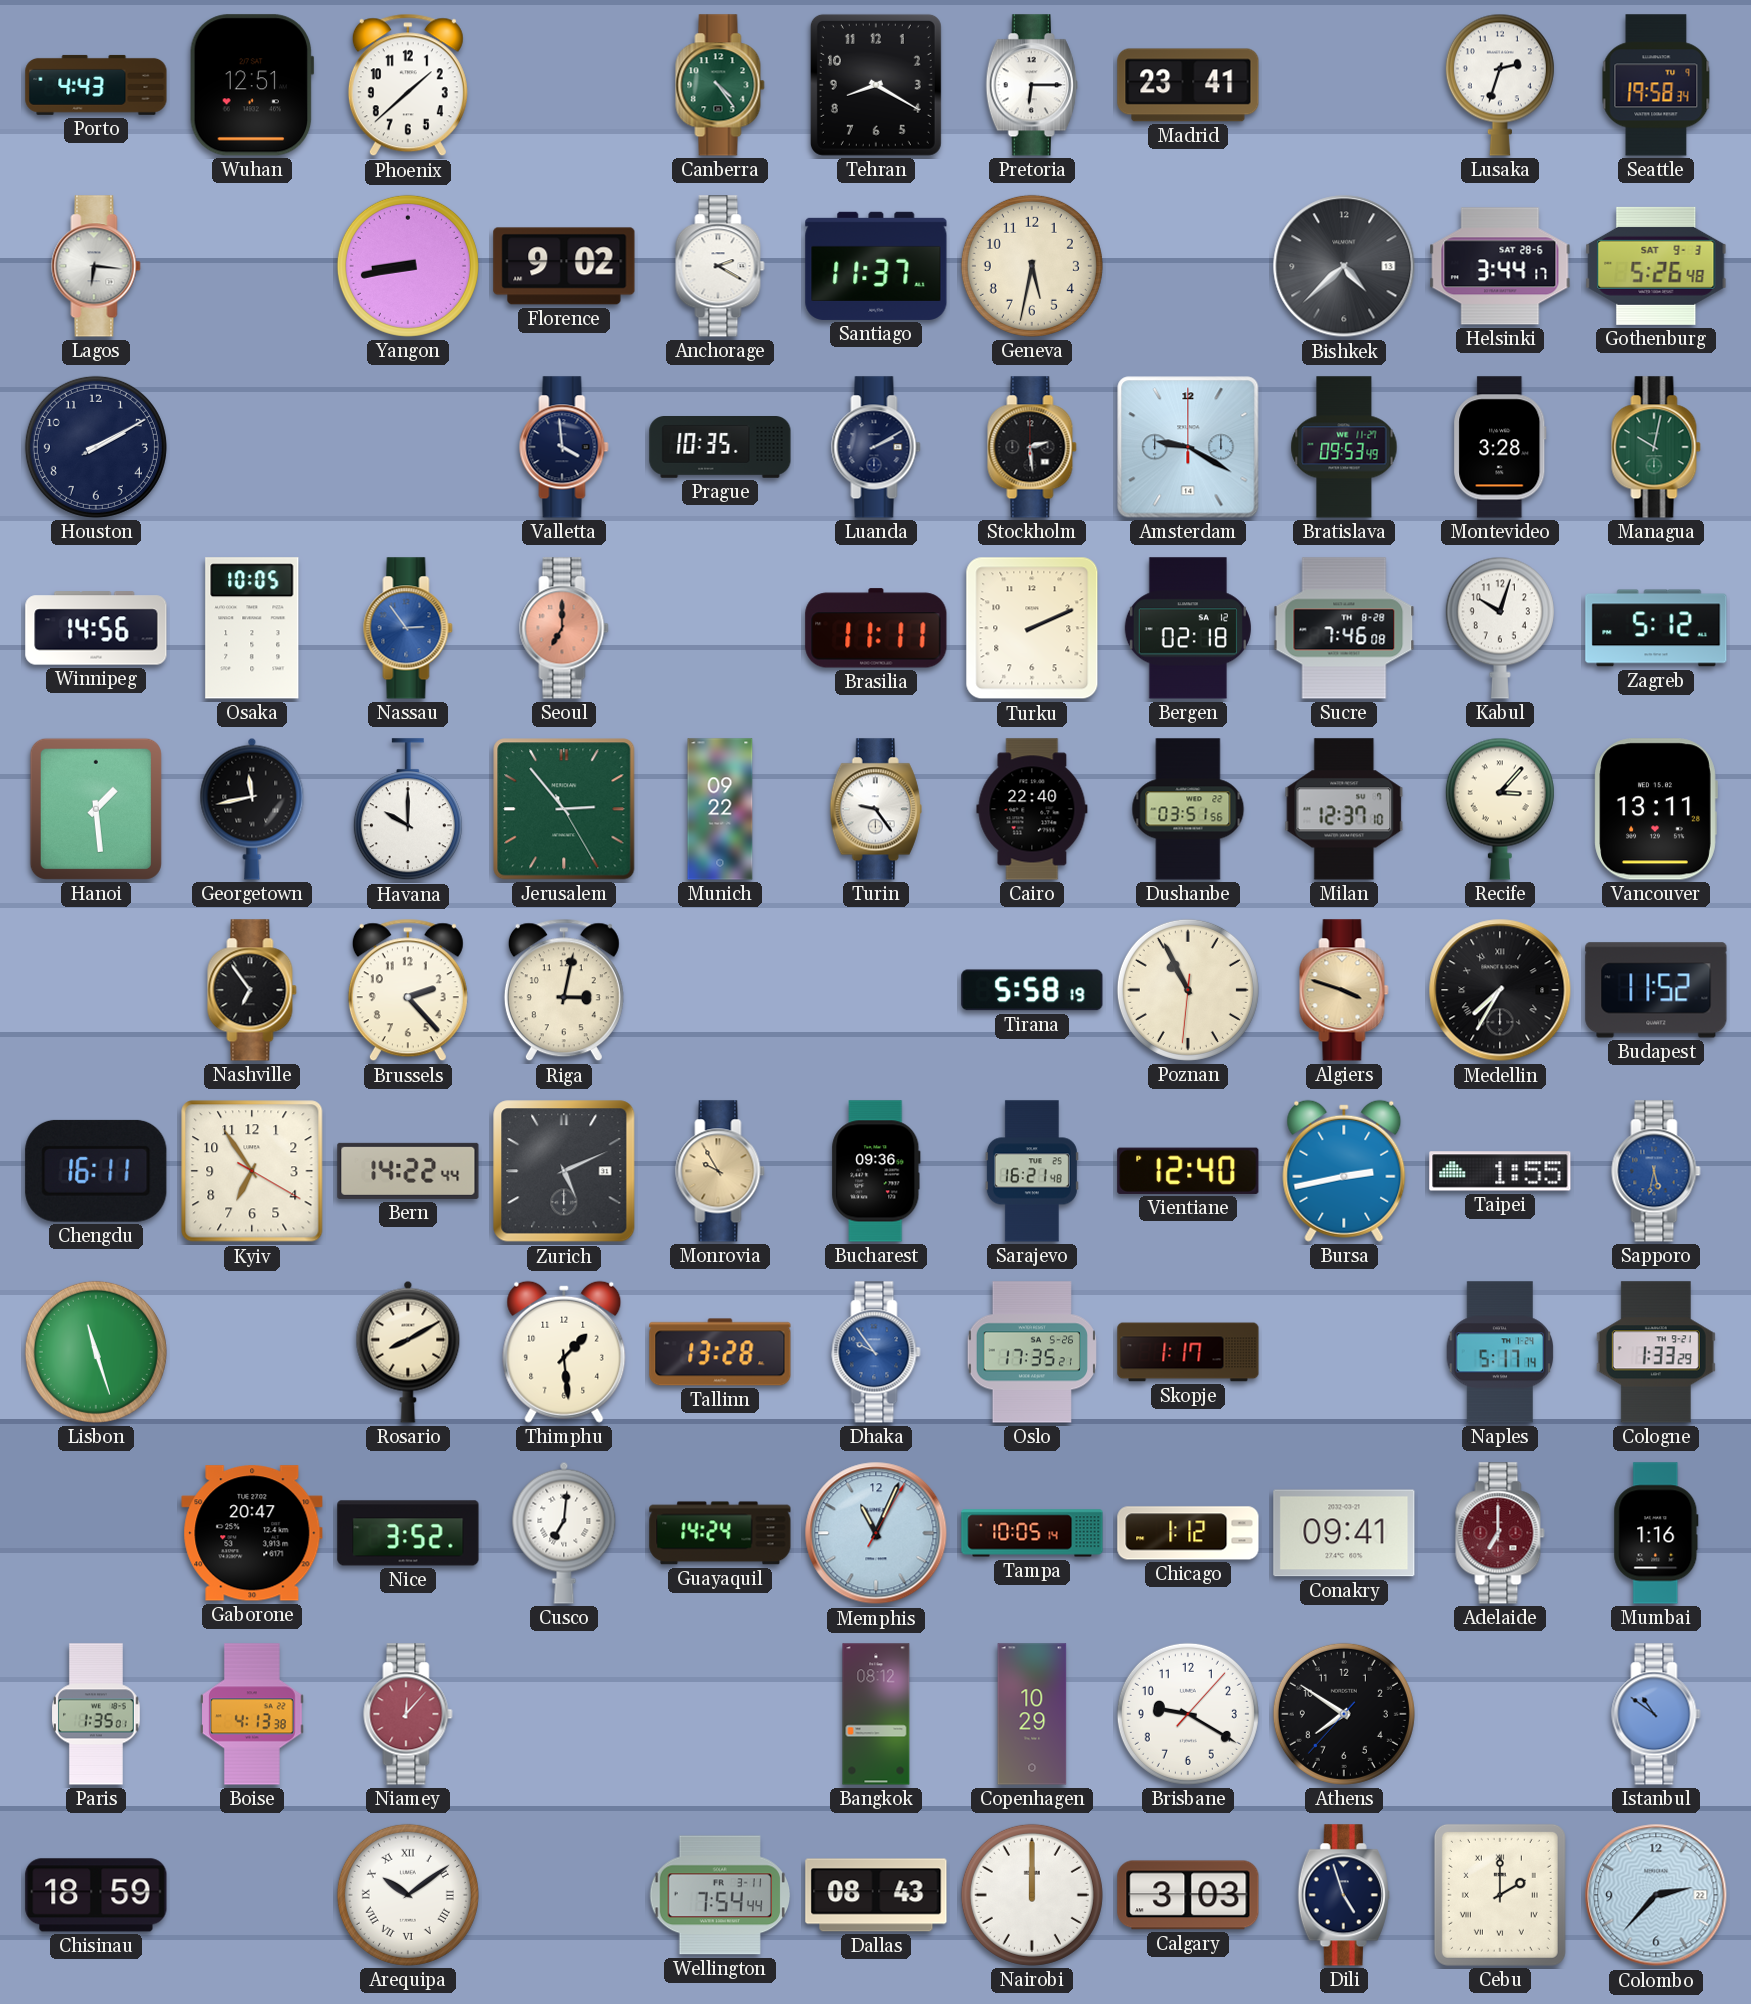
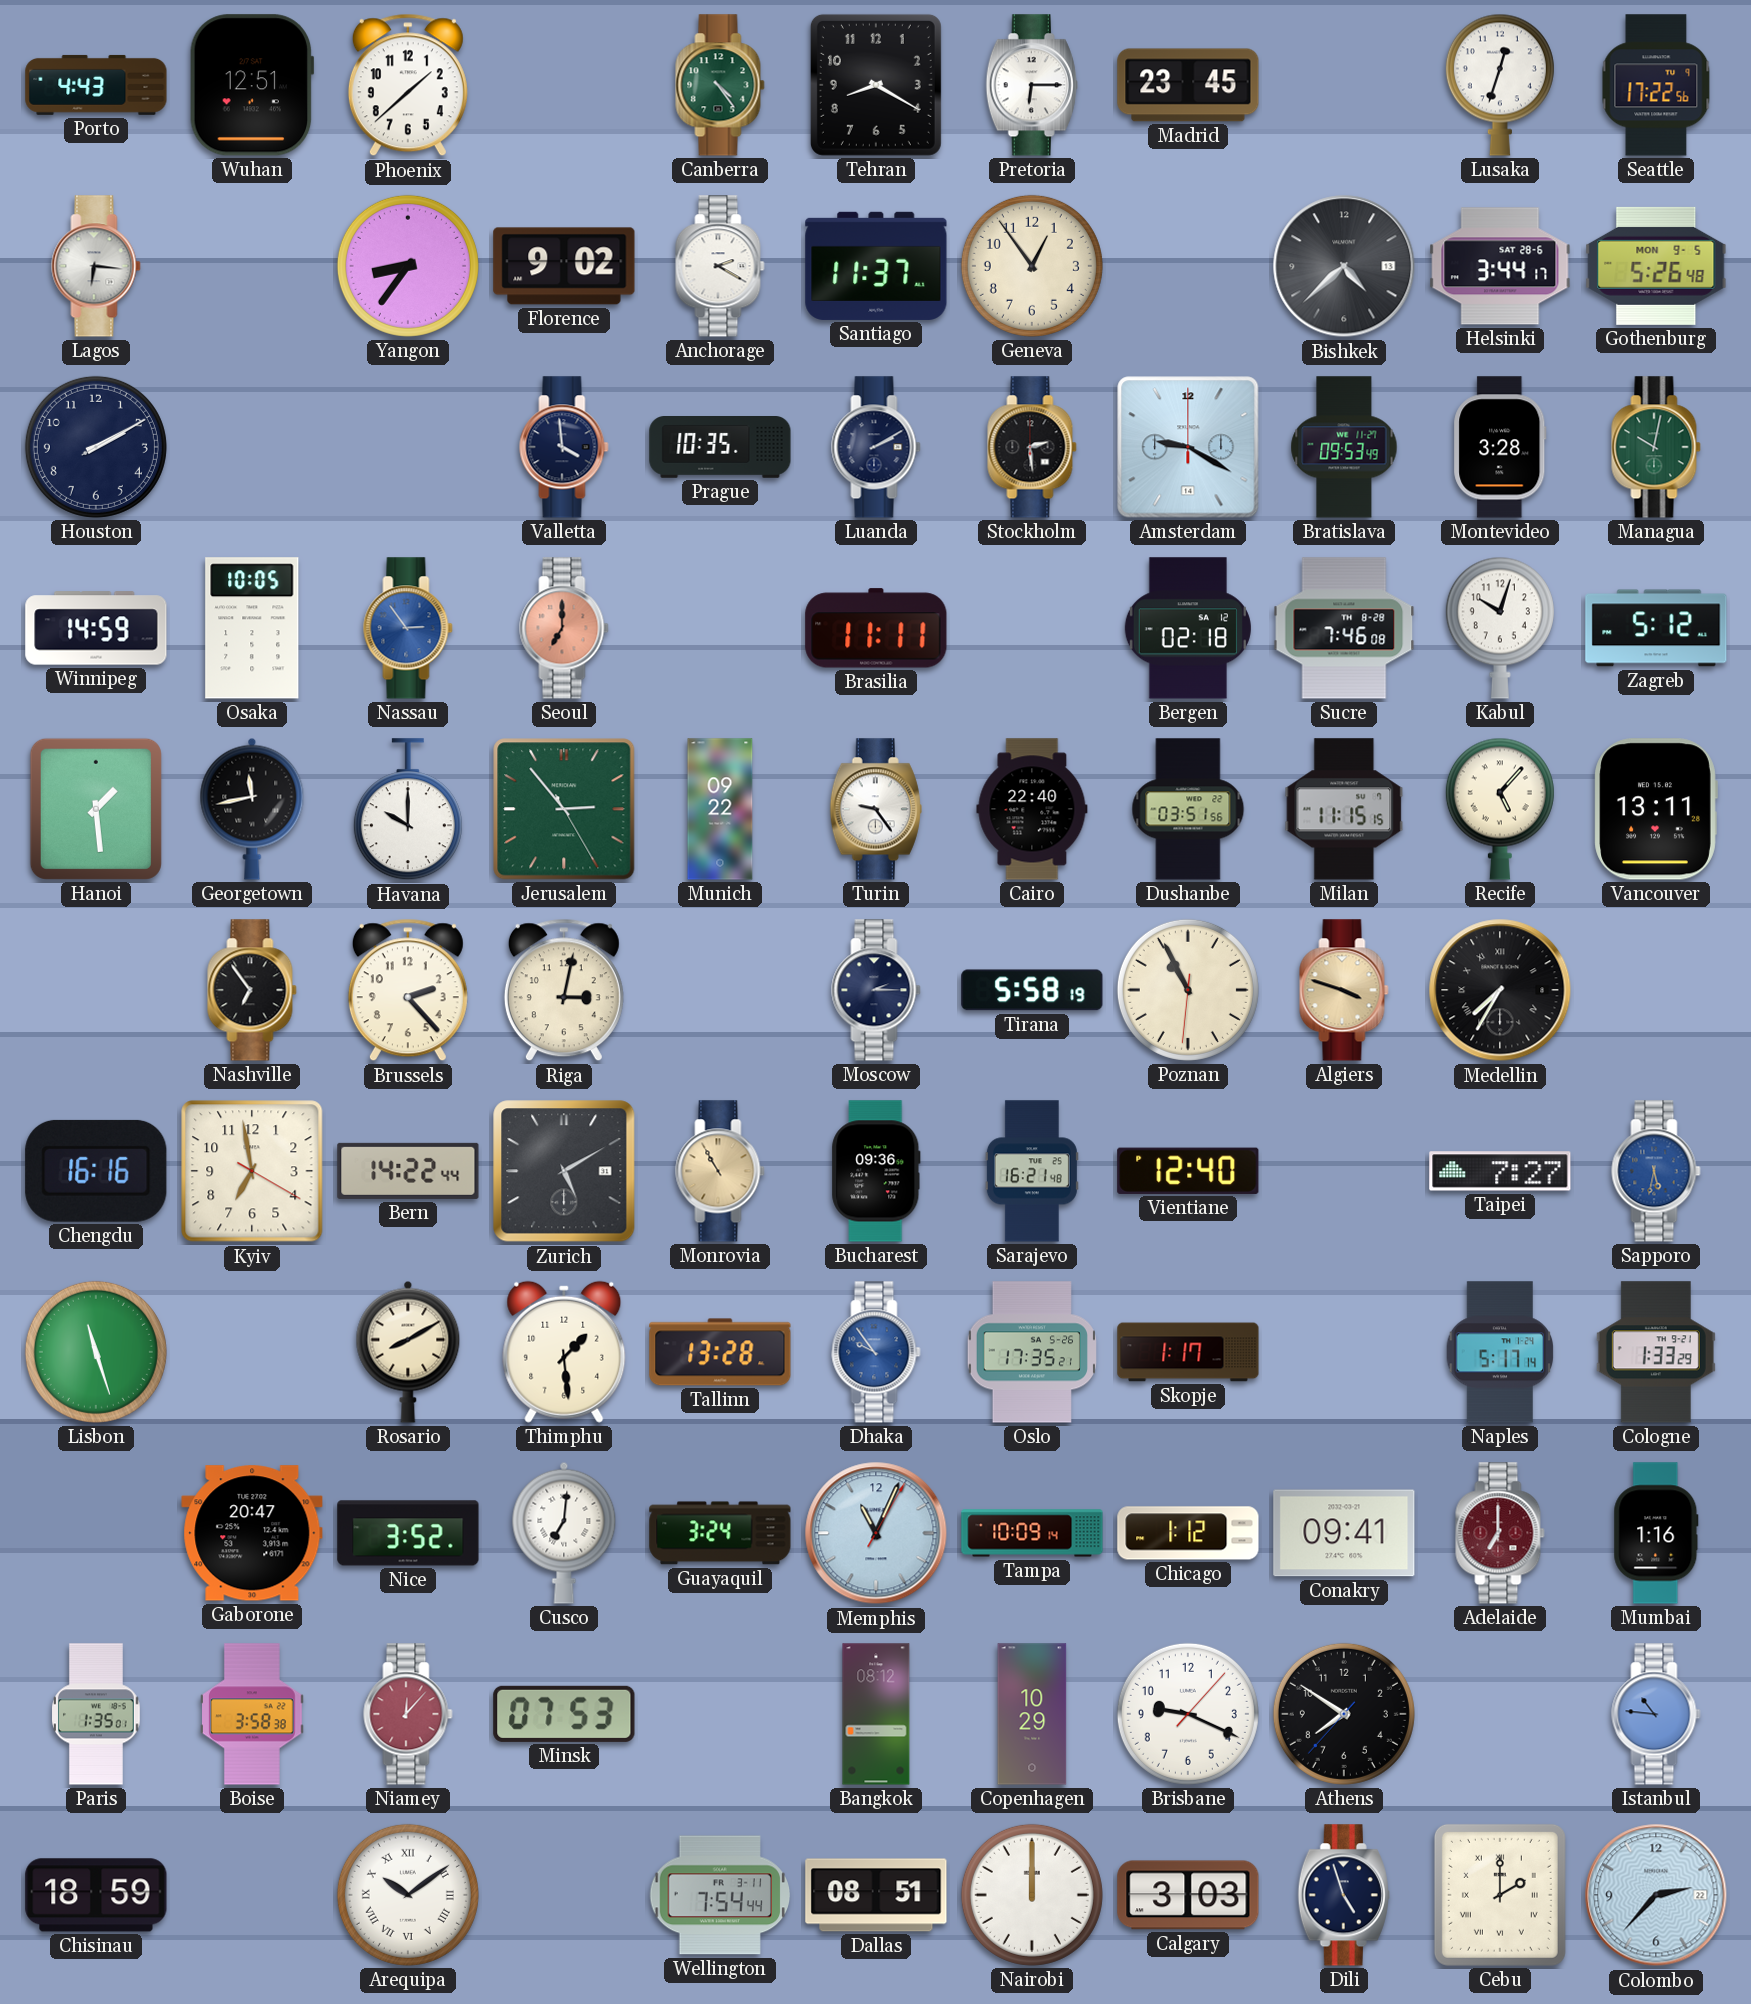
Madrid: 23:41 -> 23:45
Lusaka: 2:33 -> 12:33
Seattle: 19:58 -> 17:22
Yangon: 8:43 -> 8:36
Geneva: 5:32 -> 12:54
Gothenburg date: SAT 9-3 -> MON 9-5
Winnipeg: 14:56 -> 14:59
Turku: 2:11 -> none
Milan: 12:37 -> 11:15
Recife: 3:07 -> 5:07
Moscow: none -> 2:15
Budapest: 11:52 -> none
Chengdu: 16:11 -> 16:16
Kyiv: 6:54 -> 6:58
Zurich: 5:11 -> 5:10
Monrovia: 9:55 -> 10:55
Bursa: 2:43 -> none
Taipei: 1:55 -> 7:27
Guayaquil: 14:24 -> 3:24
Tampa: 10:05 -> 10:09
Boise: 4:13 -> 3:58
Minsk: none -> 07:53
Brisbane: 9:20 -> 9:19
Istanbul: 10:51 -> 10:46
Dallas: 08:43 -> 08:51
